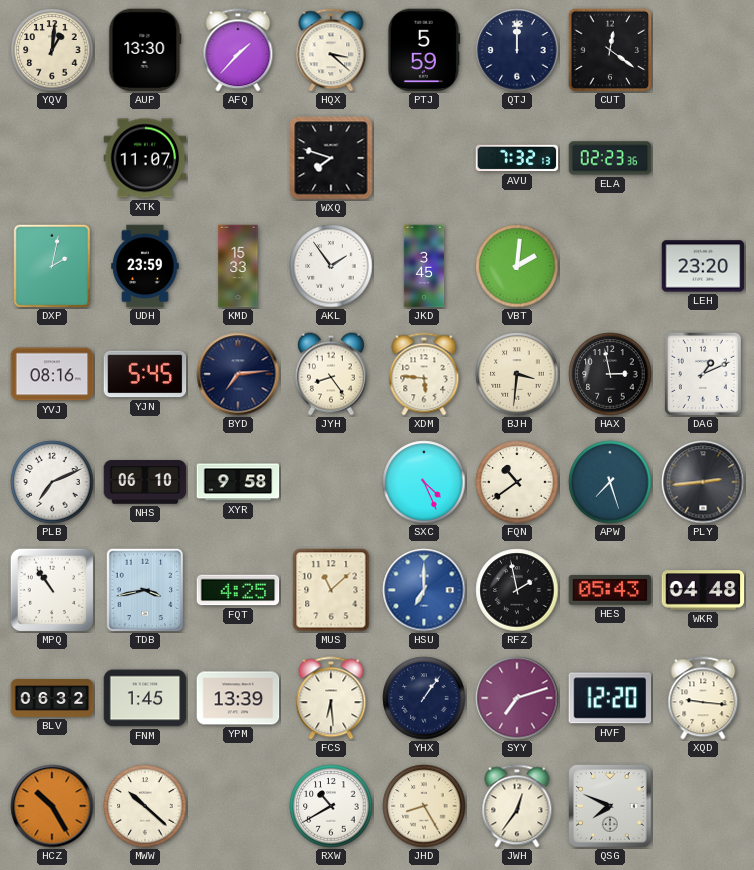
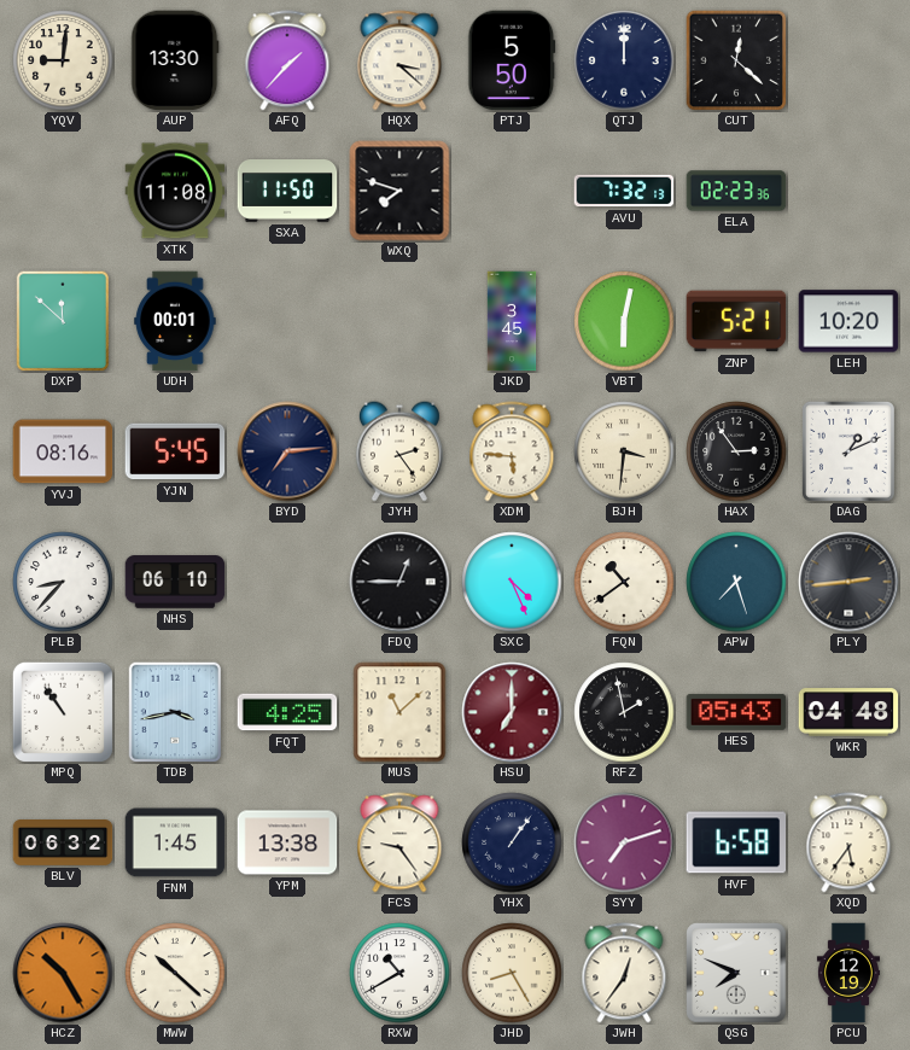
YQV: 1:01 -> 9:01
PTJ: 5:59 -> 5:50
CUT: 12:21 -> 12:22
XTK: 11:07 -> 11:08
SXA: none -> 11:50
DXP: 2:02 -> 11:52
UDH: 23:59 -> 00:01
KMD: 15:33 -> none
AKL: 1:54 -> none
VBT: 2:01 -> 6:02
ZNP: none -> 5:21
LEH: 23:20 -> 10:20
JYH: 8:24 -> 2:24
HAX: 2:58 -> 2:54
PLB: 7:11 -> 8:37
XYR: 9:58 -> none
FDQ: none -> 12:45
HSU dial: blue -> burgundy
YPM: 13:39 -> 13:38
FCS: 6:29 -> 9:24
HVF: 12:20 -> 6:58
XQD: 9:16 -> 5:36
PCU: none -> 12:19
